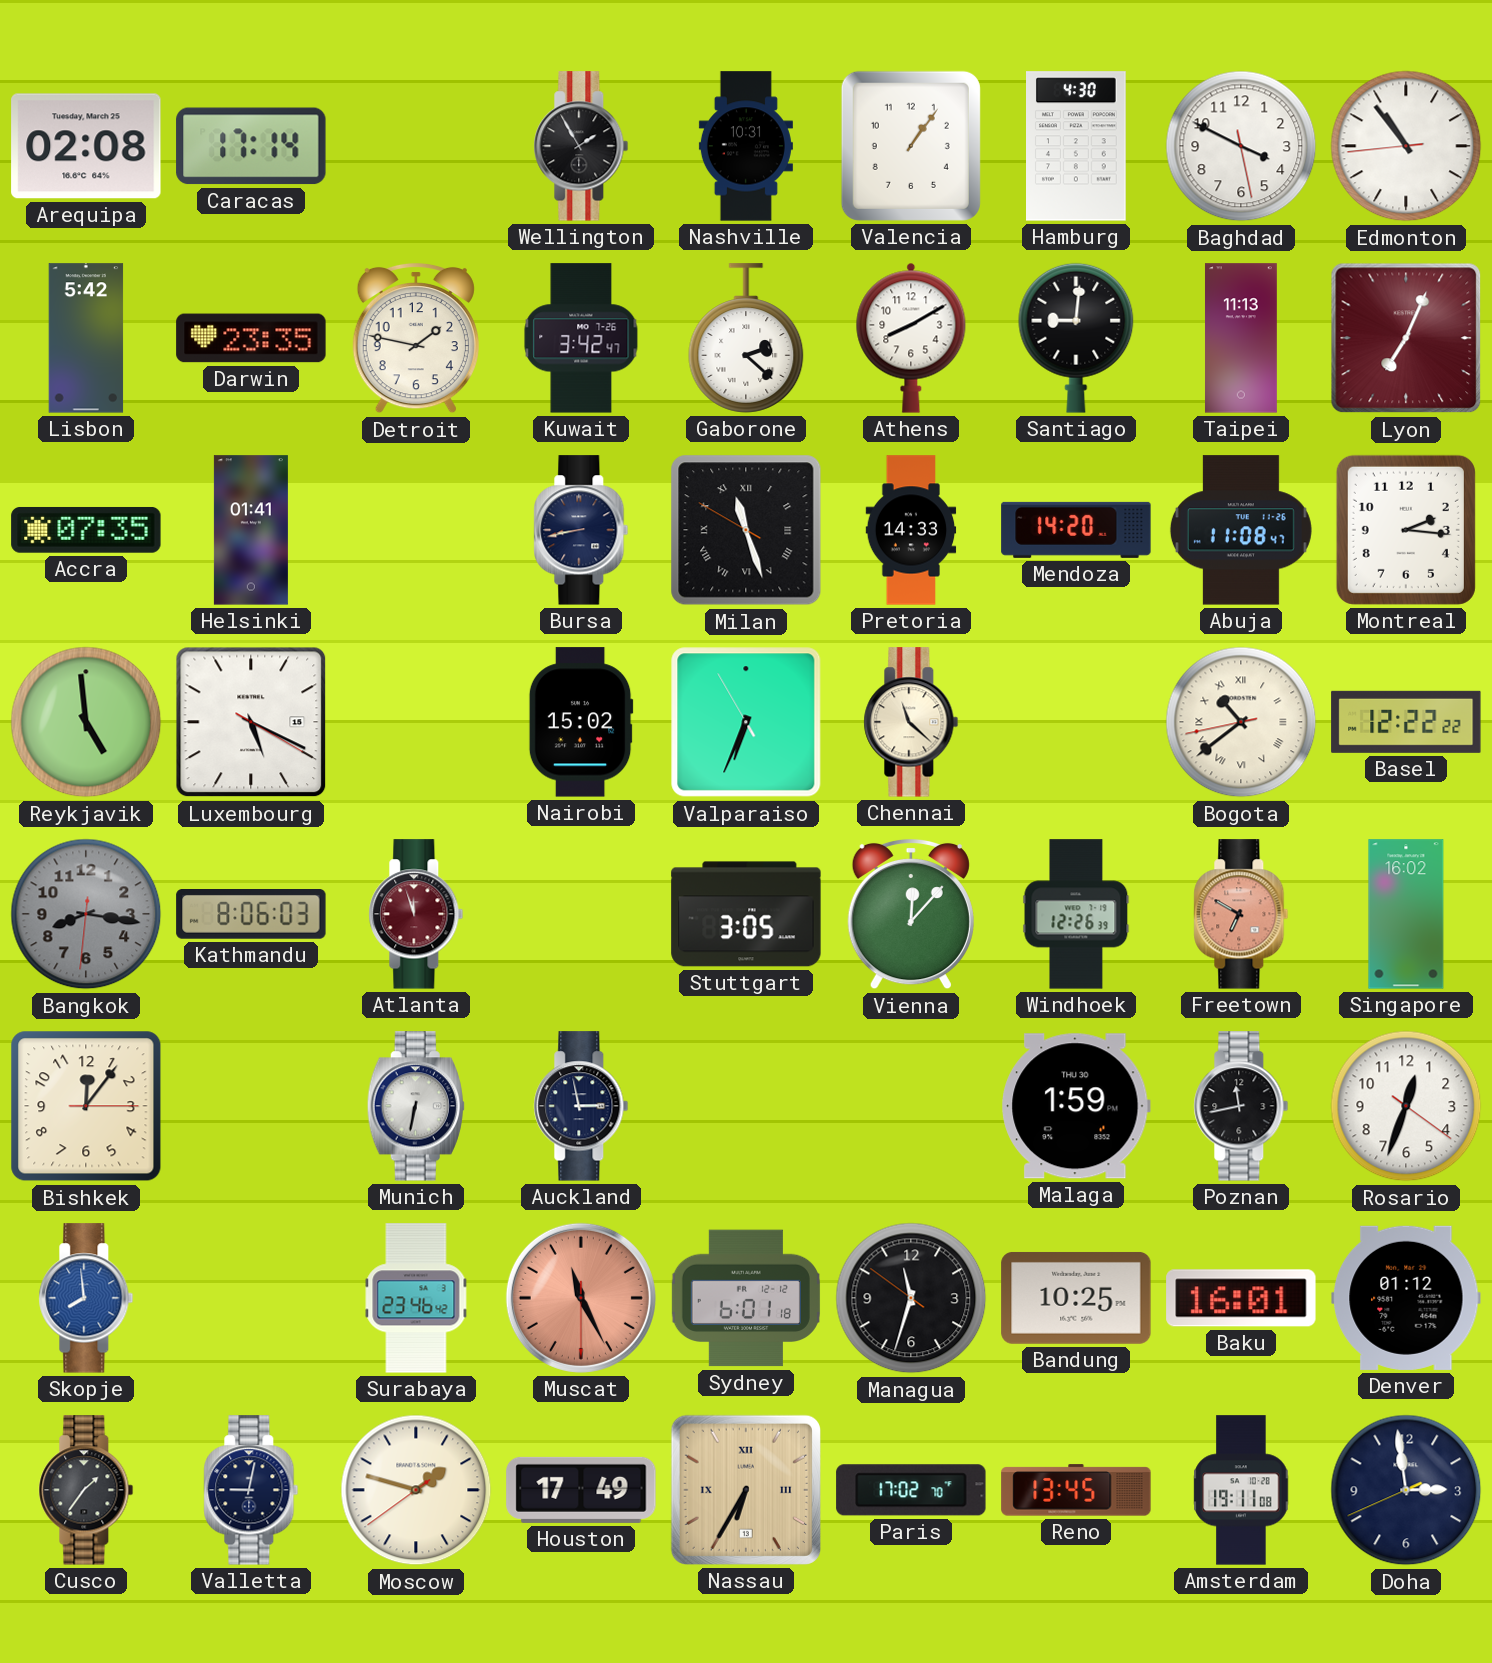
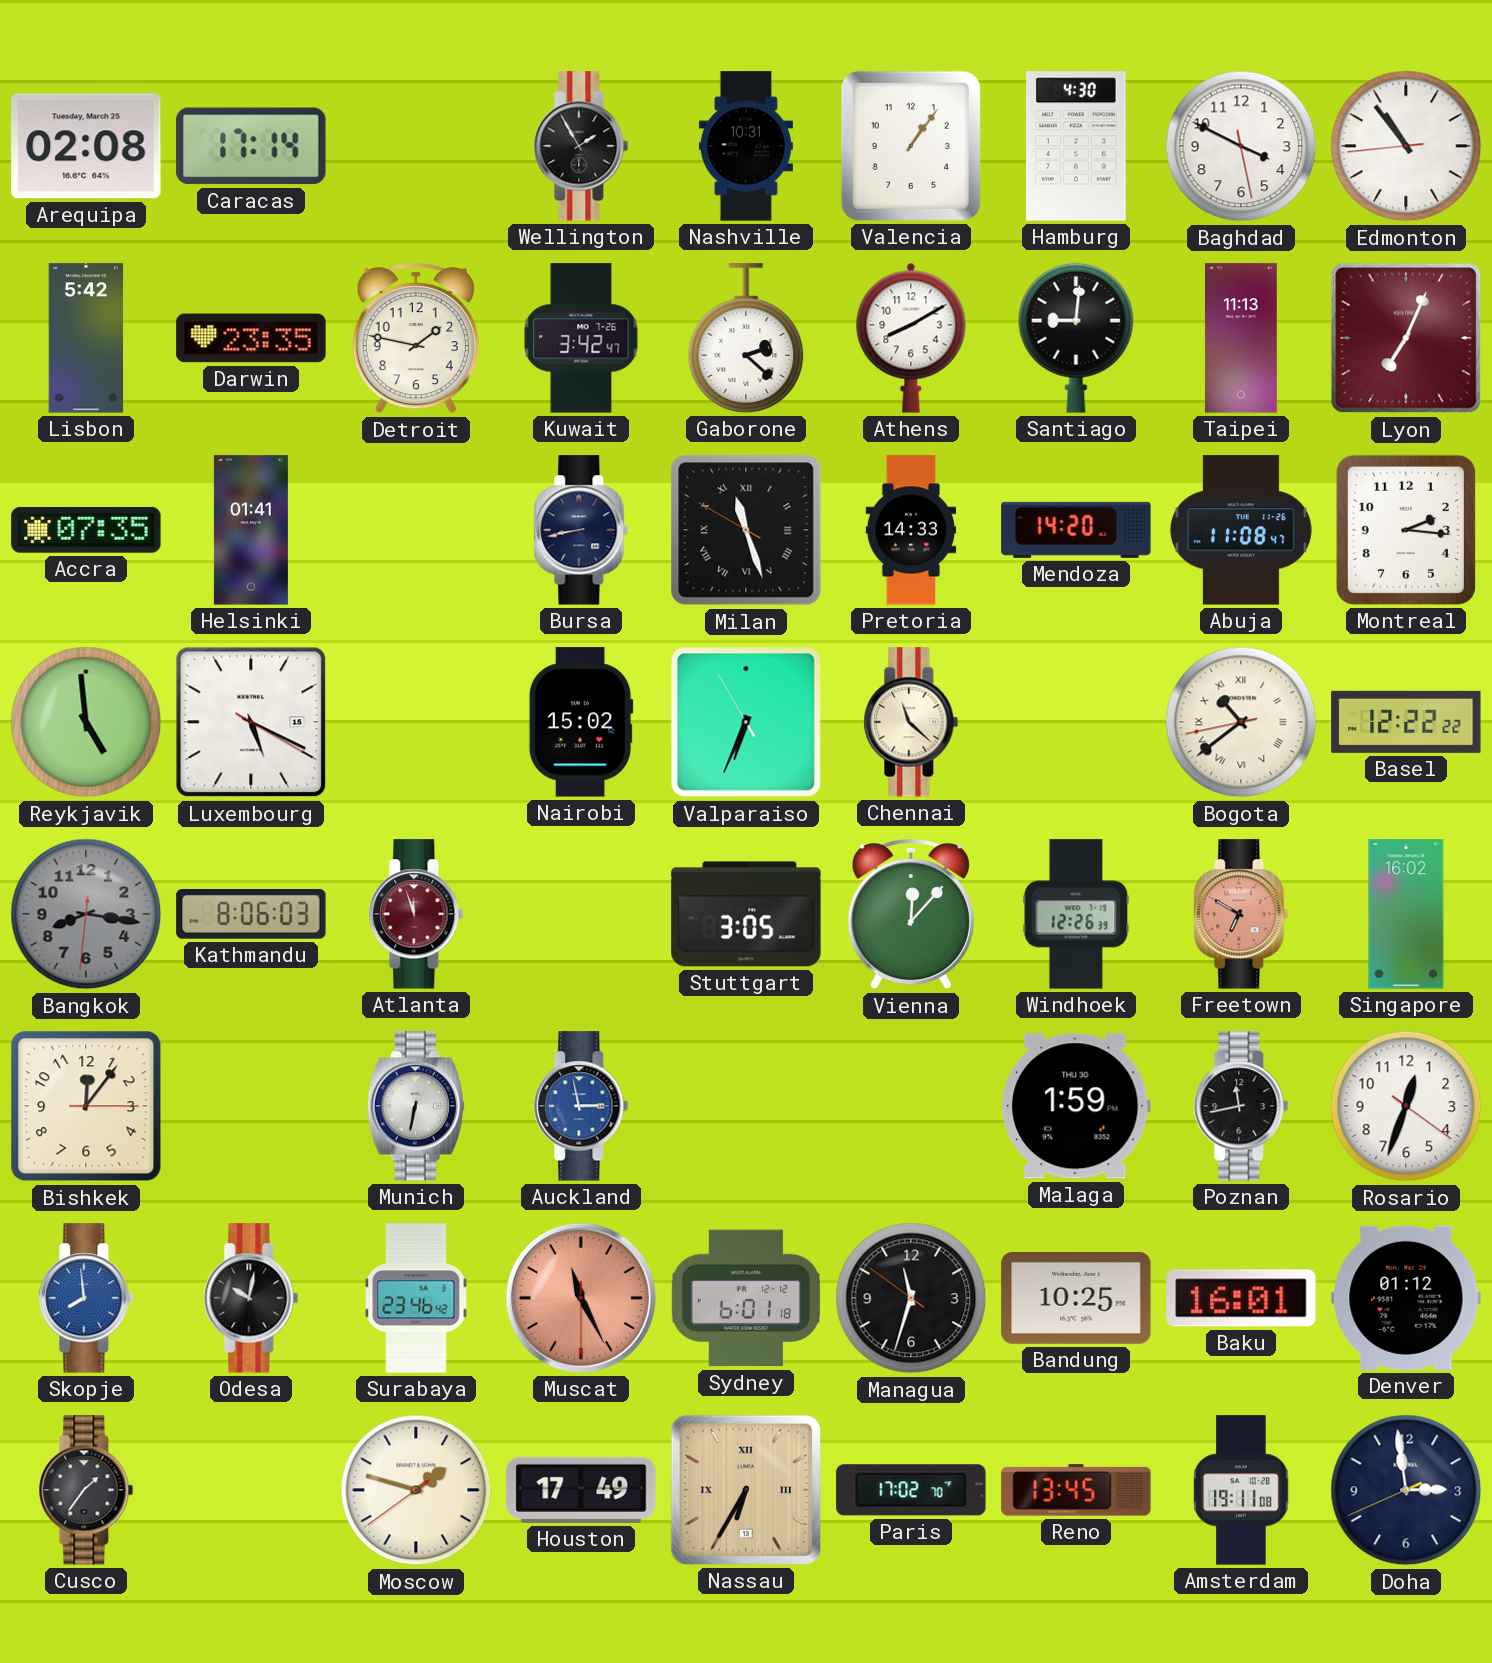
Auckland dial: navy -> blue
Odesa: none -> 10:02
Valletta: 9:02 -> none
